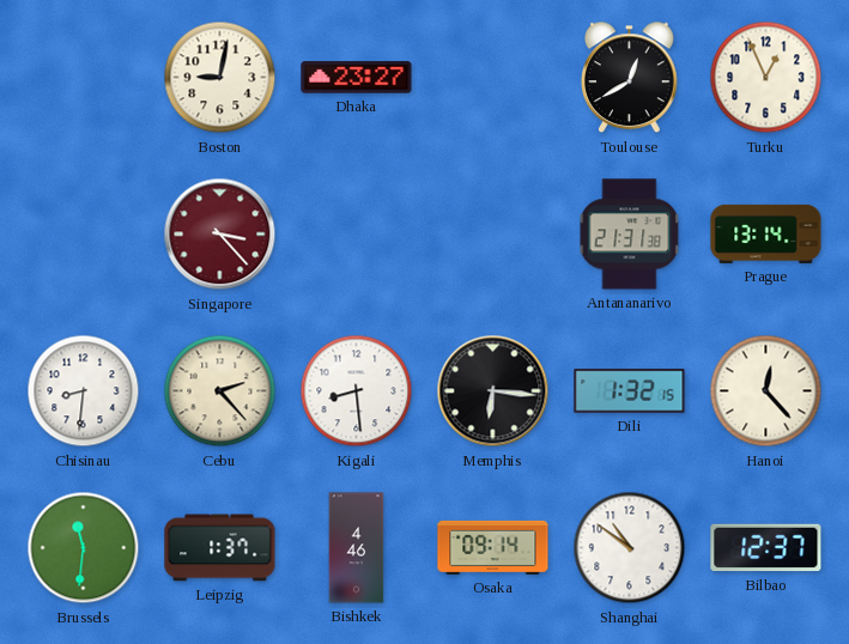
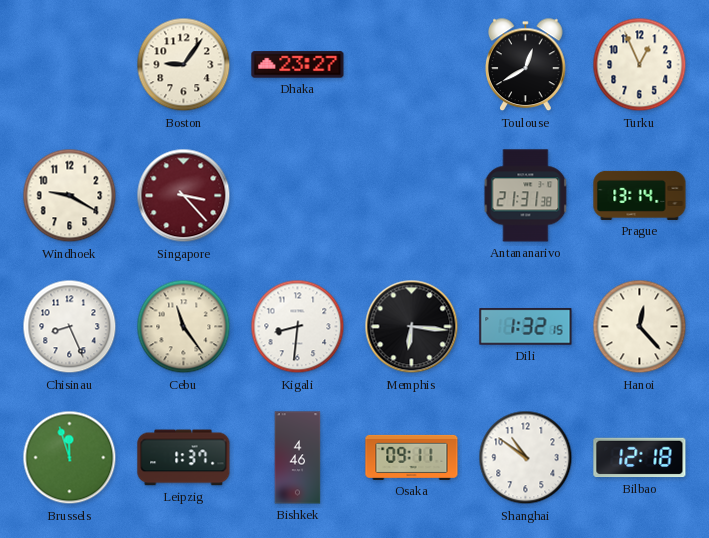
Boston: 9:02 -> 9:06
Windhoek: none -> 9:20
Chisinau: 8:31 -> 8:26
Cebu: 2:23 -> 11:24
Kigali: 8:29 -> 8:31
Brussels: 11:31 -> 11:57
Osaka: 09:14 -> 09:11
Bilbao: 12:37 -> 12:18
